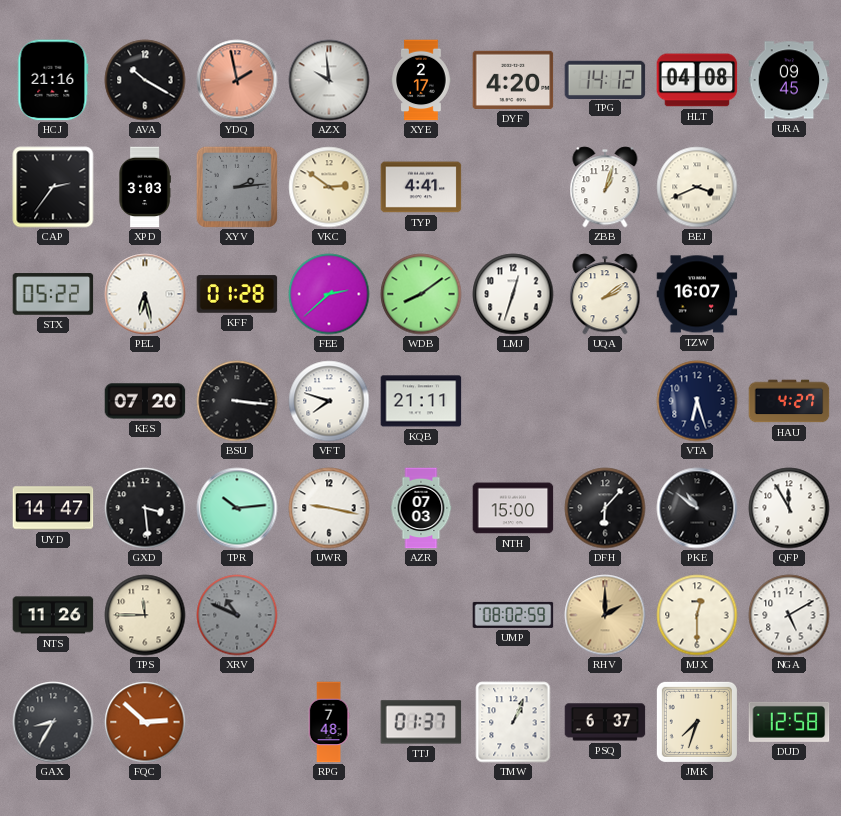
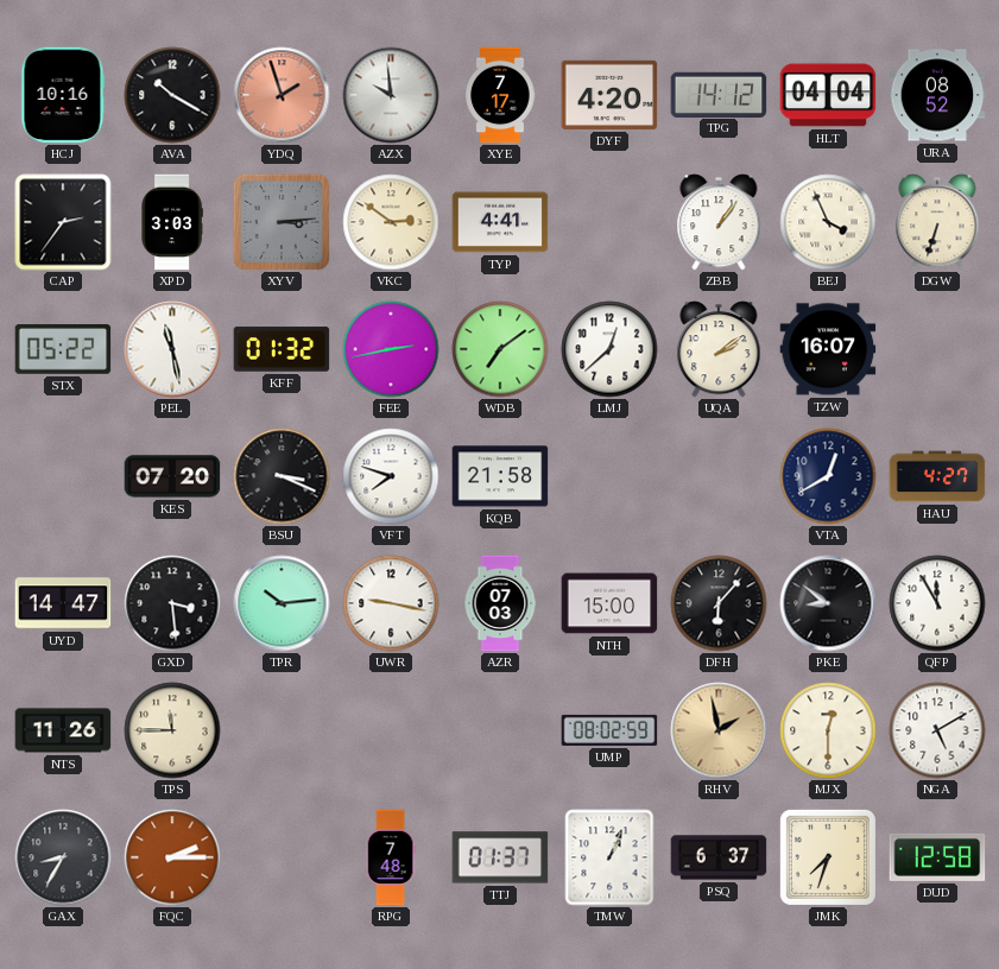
HCJ: 21:16 -> 10:16
YDQ: 1:58 -> 1:57
XYE: 2:17 -> 7:17
HLT: 04:08 -> 04:04
URA: 09:45 -> 08:52
XYV: 2:14 -> 3:14
ZBB: 1:03 -> 1:06
BEJ: 3:41 -> 3:56
DGW: none -> 6:33
PEL: 6:28 -> 11:28
KFF: 01:28 -> 01:32
FEE: 2:38 -> 2:43
WDB: 8:09 -> 7:09
LMJ: 12:33 -> 12:38
BSU: 3:16 -> 3:19
KQB: 21:11 -> 21:58
VTA: 6:27 -> 12:40
PKE: 10:51 -> 8:51
XRV: 10:49 -> none
RHV: 2:00 -> 1:58
FQC: 2:52 -> 2:15
